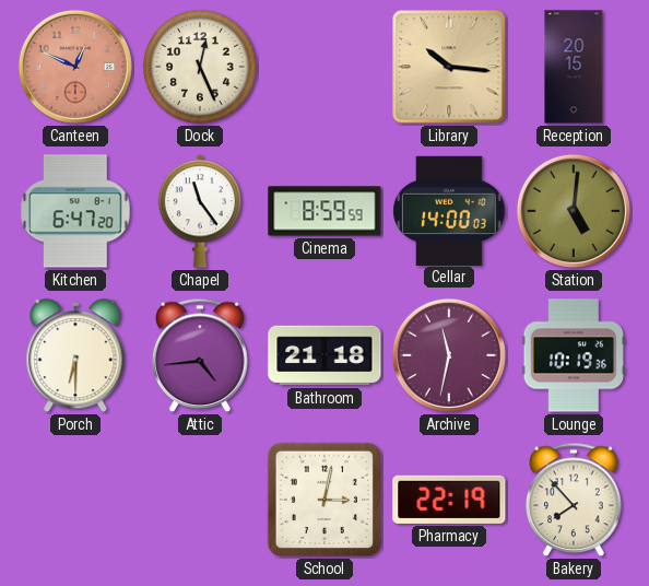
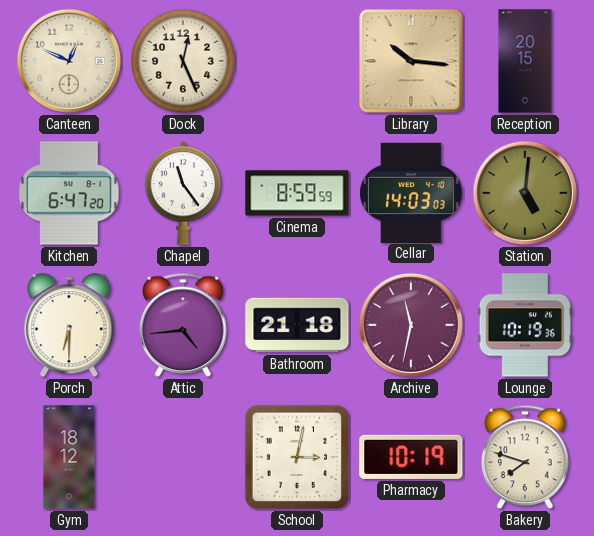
Canteen dial: salmon -> cream
Cellar: 14:00 -> 14:03
Gym: none -> 18:12
Pharmacy: 22:19 -> 10:19
Bakery: 7:53 -> 7:48
